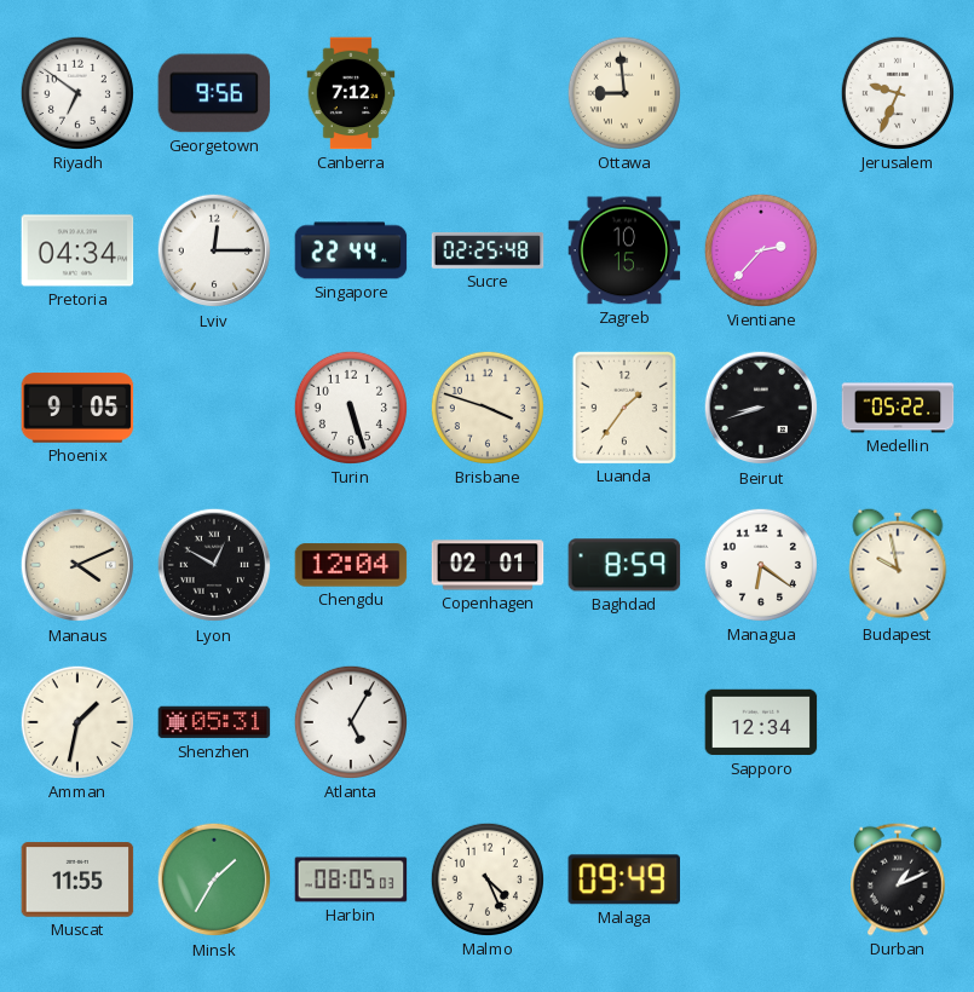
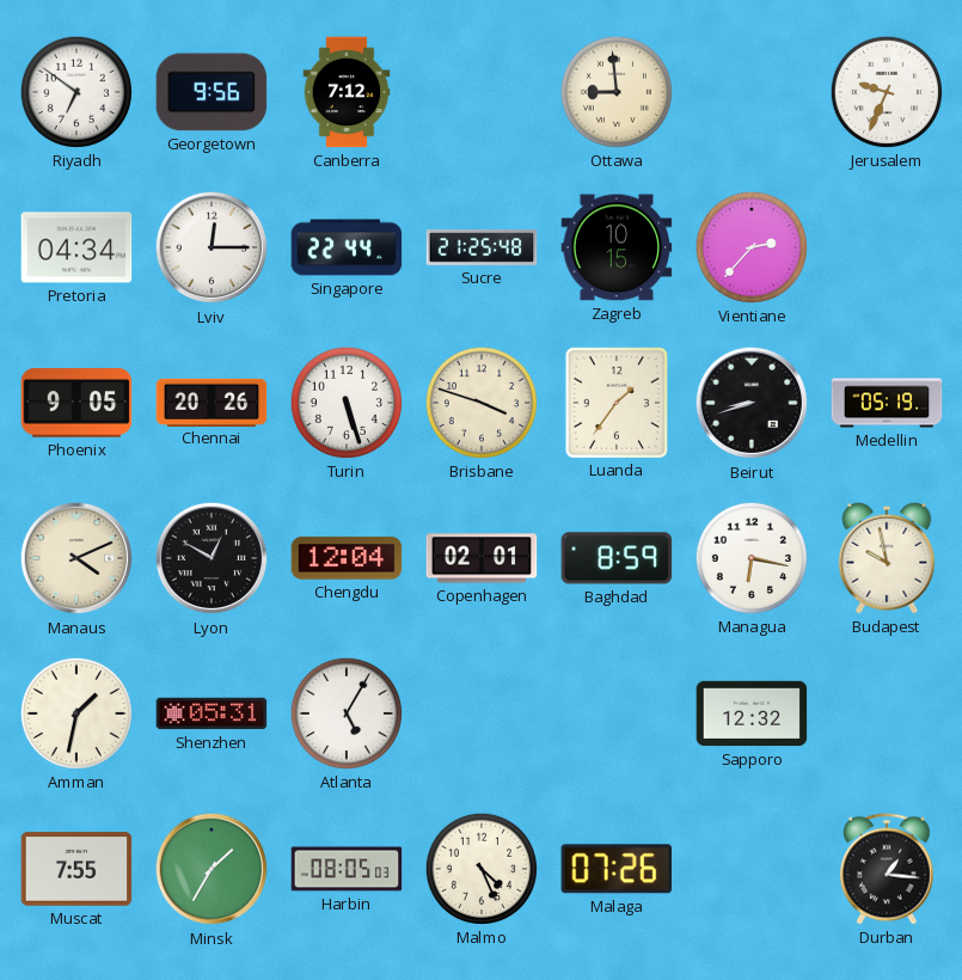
Sucre: 02:25 -> 21:25
Chennai: none -> 20:26
Medellin: 05:22 -> 05:19
Managua: 6:21 -> 6:17
Sapporo: 12:34 -> 12:32
Muscat: 11:55 -> 7:55
Malaga: 09:49 -> 07:26
Durban: 1:11 -> 1:16
